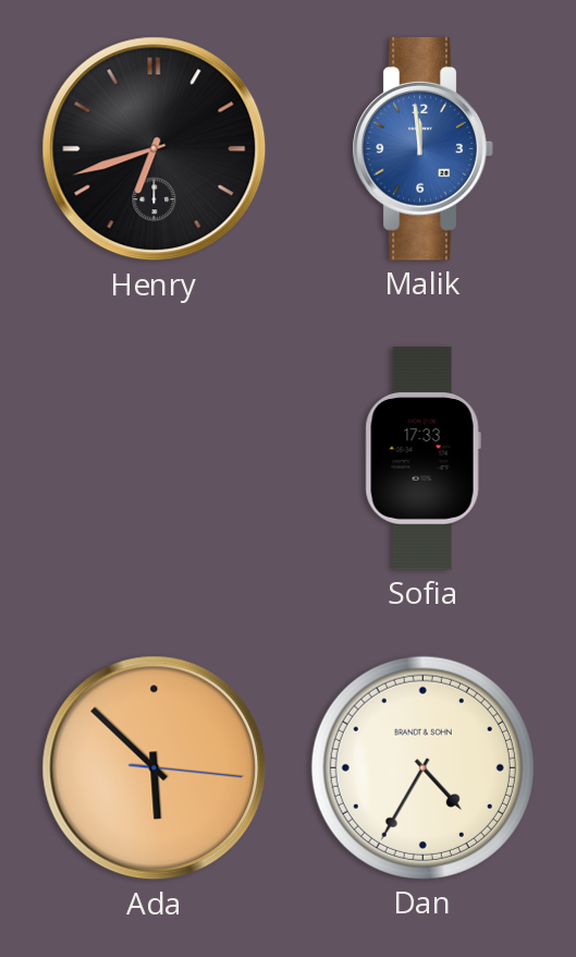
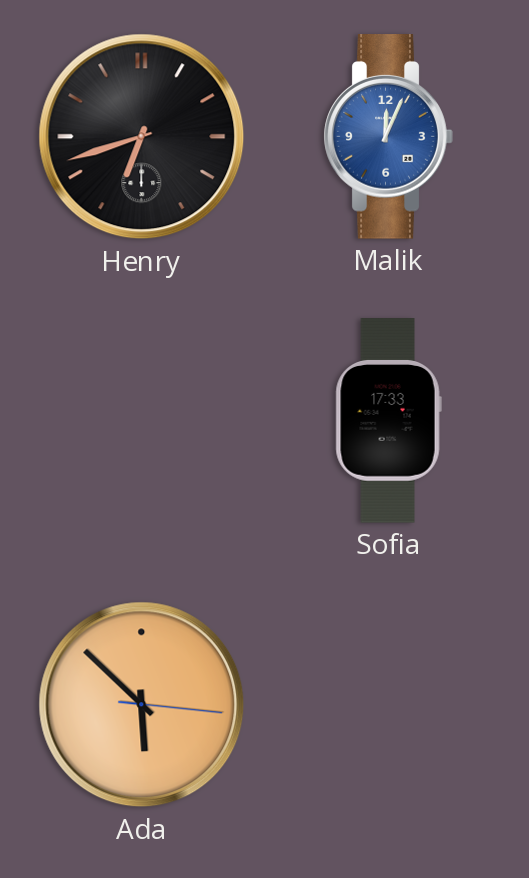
Malik: 11:59 -> 12:04
Dan: 4:35 -> none
